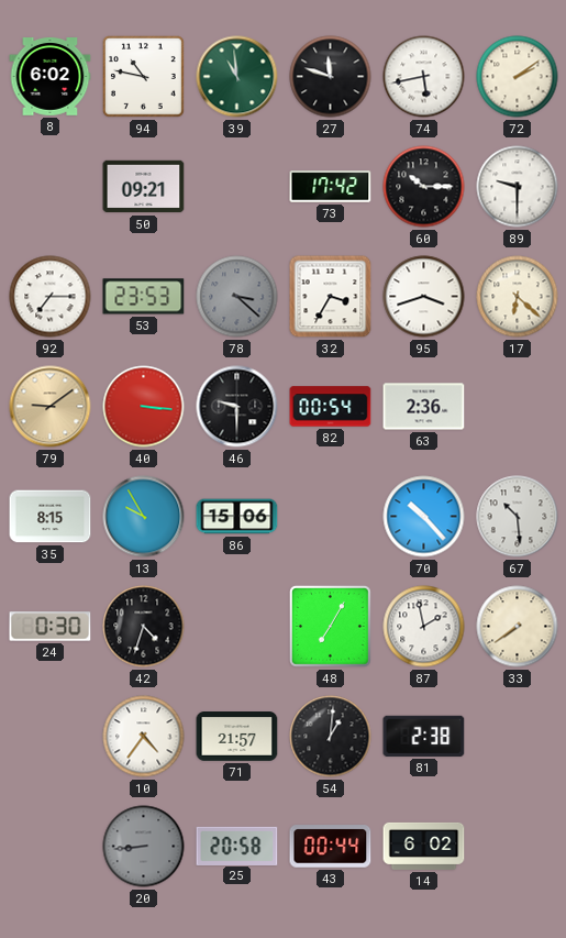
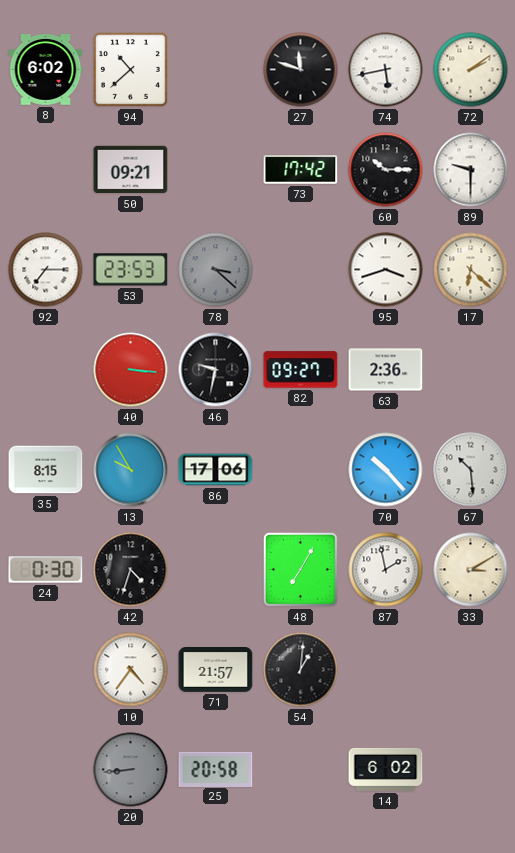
94: 10:47 -> 10:38
39: 10:59 -> none
32: 3:35 -> none
79: 9:09 -> none
46: 9:30 -> 9:32
82: 00:54 -> 09:27
86: 15:06 -> 17:06
33: 7:39 -> 3:10
81: 2:38 -> none
43: 00:44 -> none
